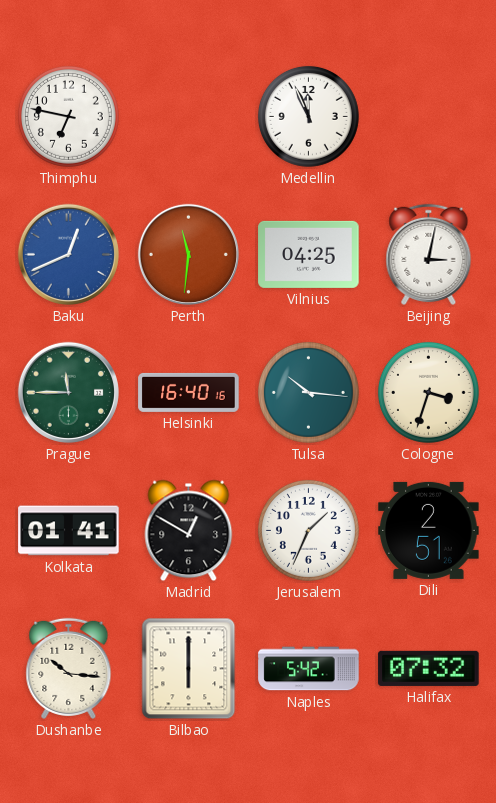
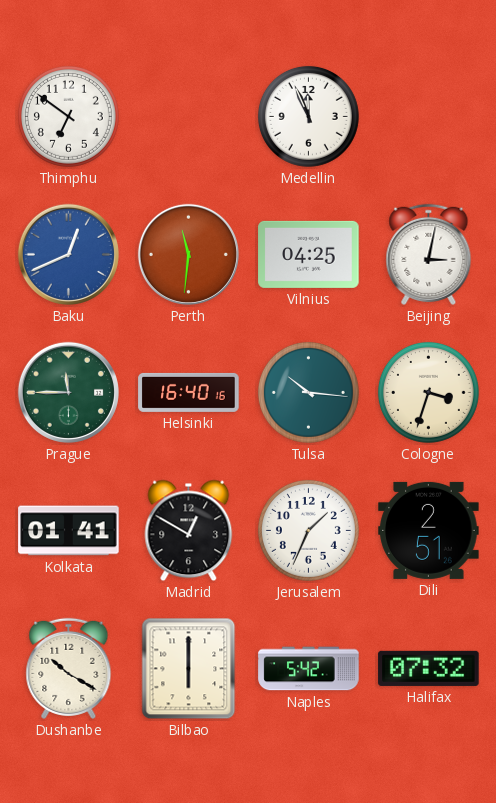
Thimphu: 6:47 -> 6:51
Dushanbe: 10:16 -> 10:20
